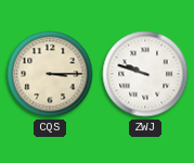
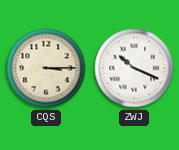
ZWJ: 9:48 -> 10:19
